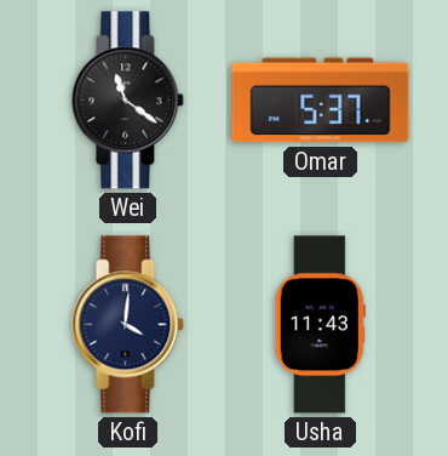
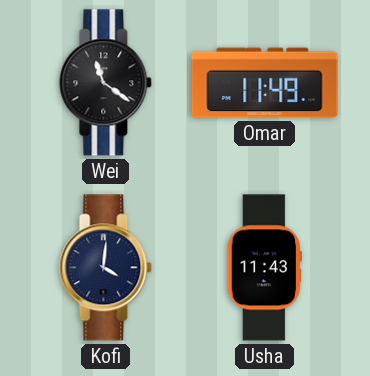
Omar: 5:37 -> 11:49
